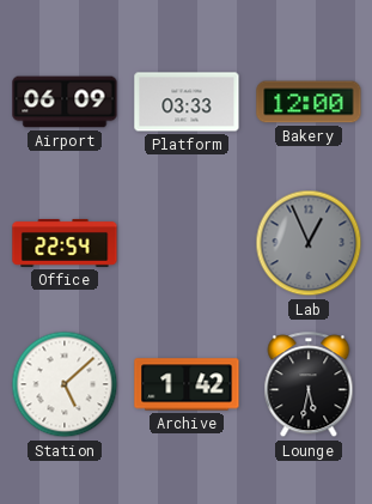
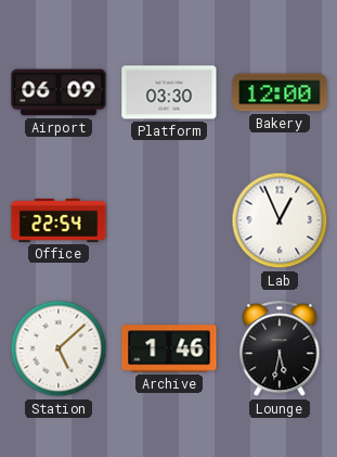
Platform: 03:33 -> 03:30
Lab dial: grey -> white
Archive: 1:42 -> 1:46
